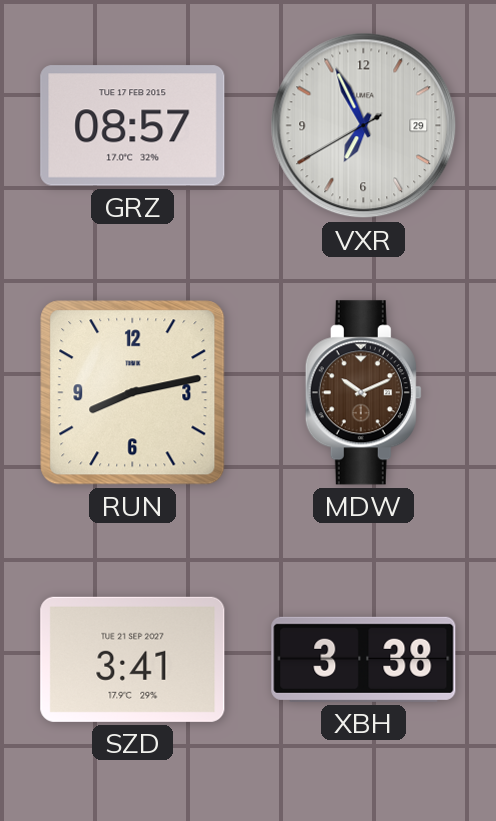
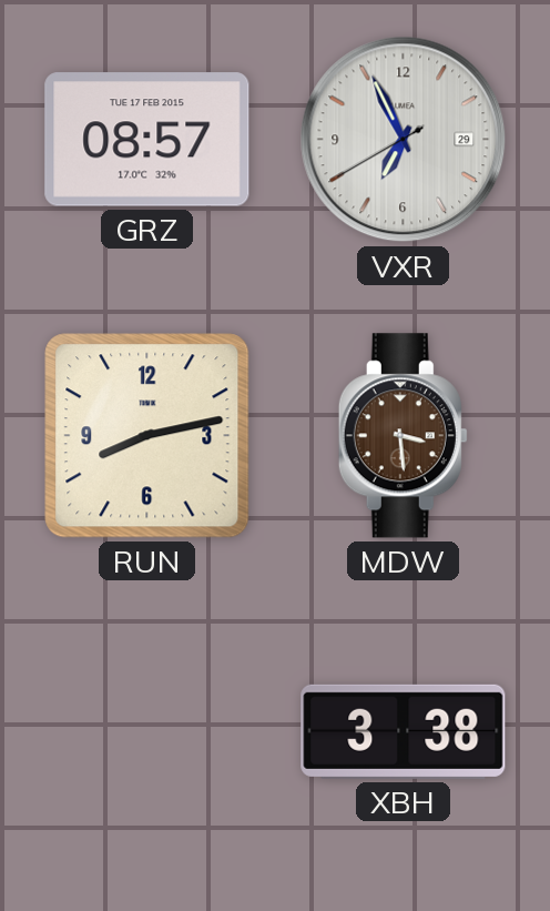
MDW: 10:11 -> 3:29
SZD: 3:41 -> none
